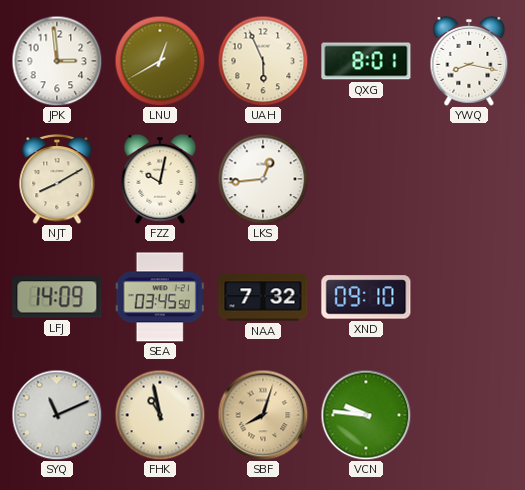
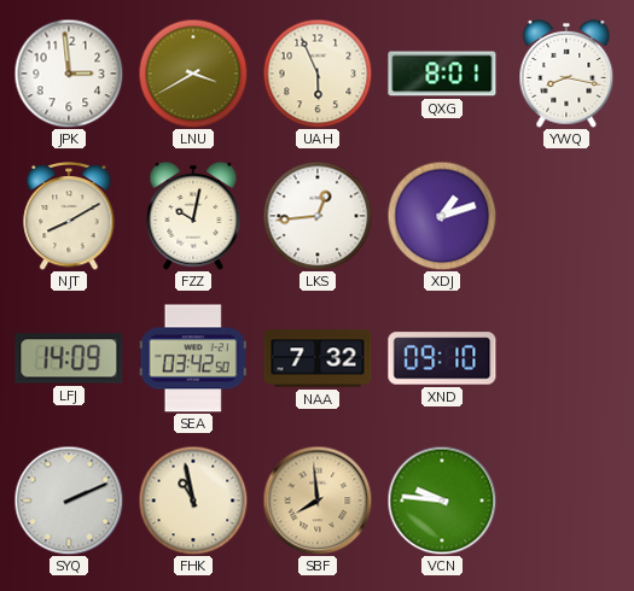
LNU: 12:40 -> 3:40
XDJ: none -> 1:12
SEA: 03:45 -> 03:42
SYQ: 11:11 -> 2:11
SBF: 8:03 -> 7:59
